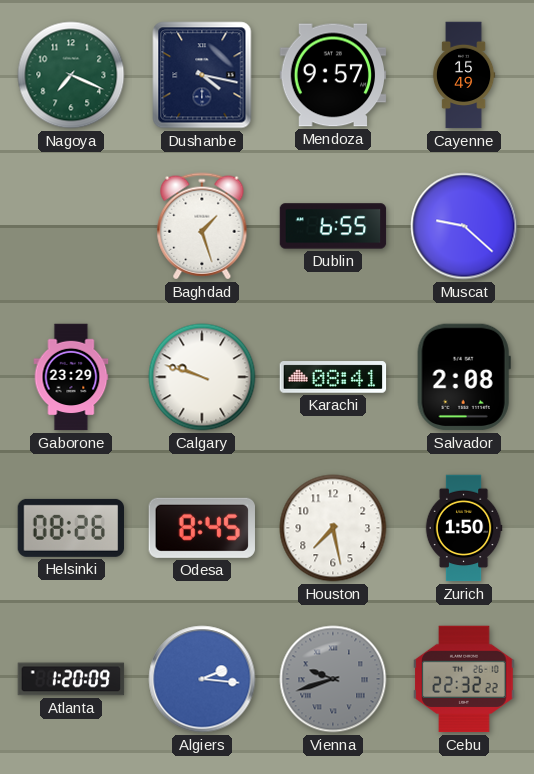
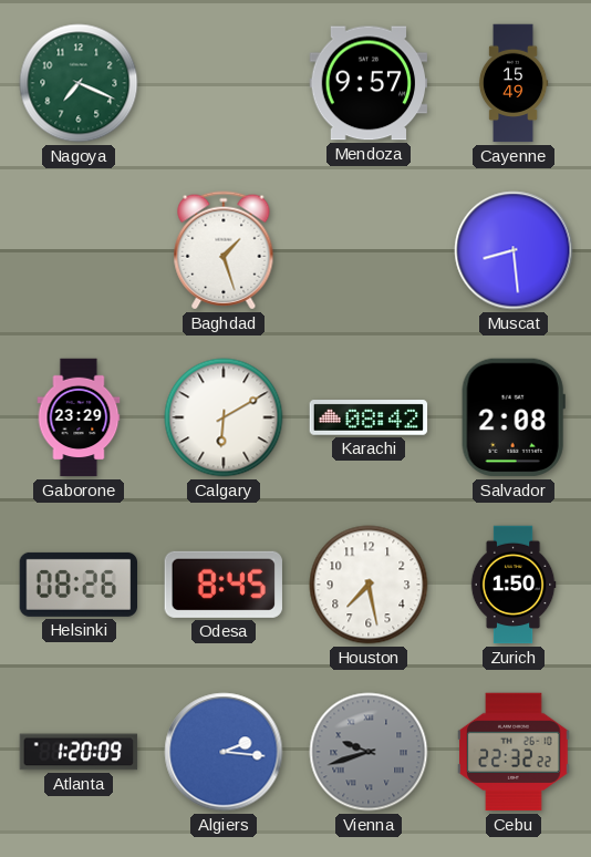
Dushanbe: 4:17 -> none
Dublin: 6:55 -> none
Muscat: 9:22 -> 8:29
Calgary: 9:48 -> 6:10
Karachi: 08:41 -> 08:42
